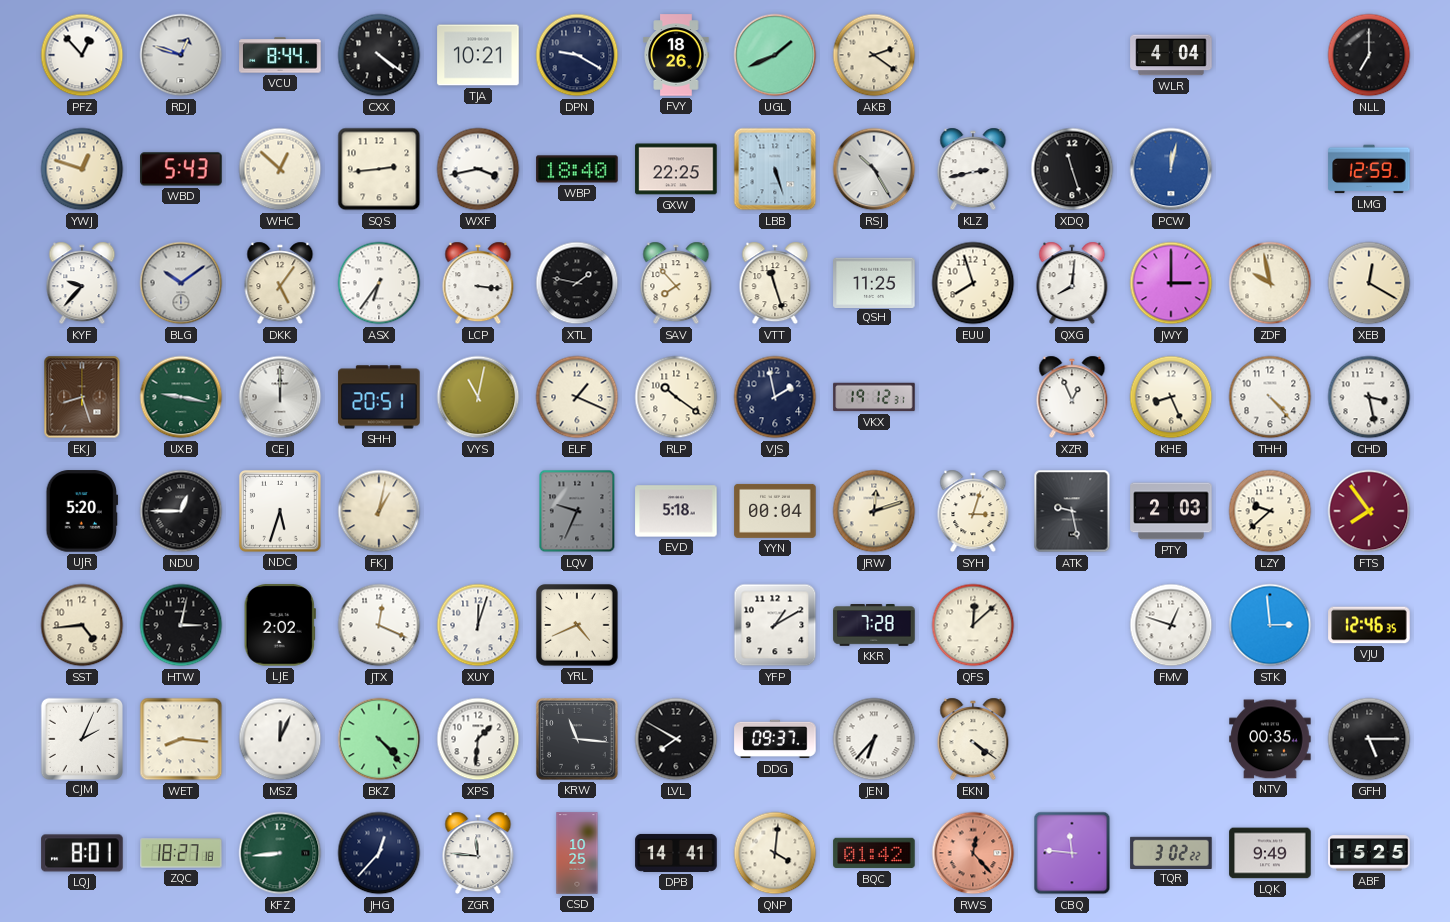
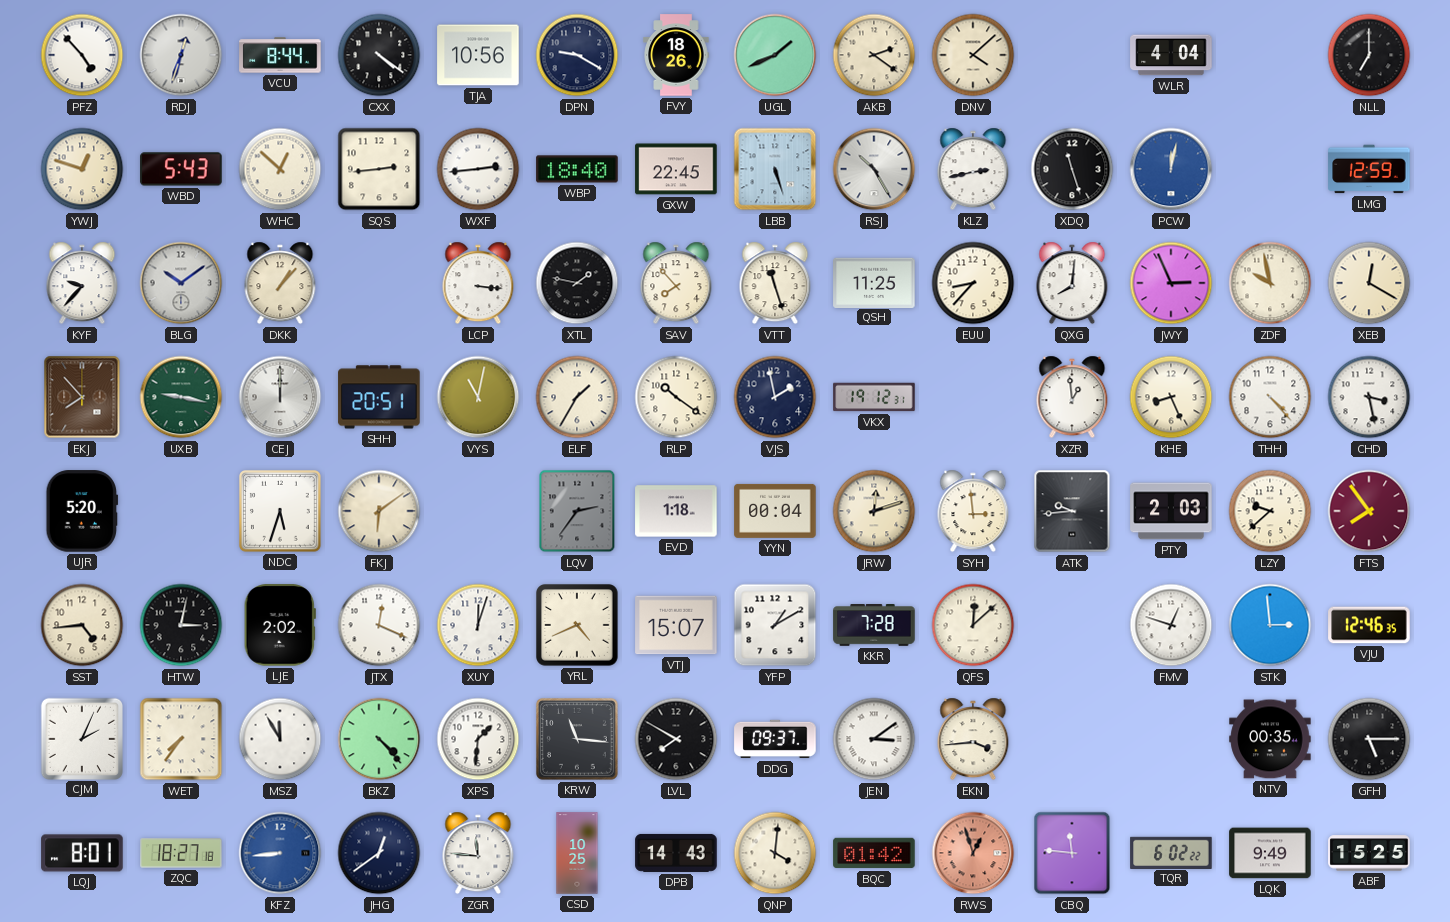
PFZ: 12:53 -> 4:53
RDJ: 12:48 -> 12:33
TJA: 10:21 -> 10:56
DNV: none -> 4:08
WXF: 3:43 -> 2:44
GXW: 22:25 -> 22:45
DKK: 5:06 -> 1:07
ASX: 6:36 -> none
EUU: 7:57 -> 8:37
JWY: 3:00 -> 2:56
EKJ: 8:27 -> 7:53
ELF: 1:19 -> 1:35
XZR: 12:56 -> 12:59
NDU: 12:45 -> none
FKJ: 1:02 -> 6:09
LQV: 9:34 -> 2:36
EVD: 5:18 -> 1:18
SYH: 3:03 -> 2:59
ATK: 9:28 -> 9:44
VTJ: none -> 15:07
WET: 8:16 -> 7:36
MSZ: 12:04 -> 11:55
JEN: 6:37 -> 3:09
EKN: 4:21 -> 3:44
KFZ dial: green -> blue
JHG: 12:37 -> 12:39
DPB: 14:41 -> 14:43
RWS: 12:23 -> 12:57
TQR: 3:02 -> 6:02
